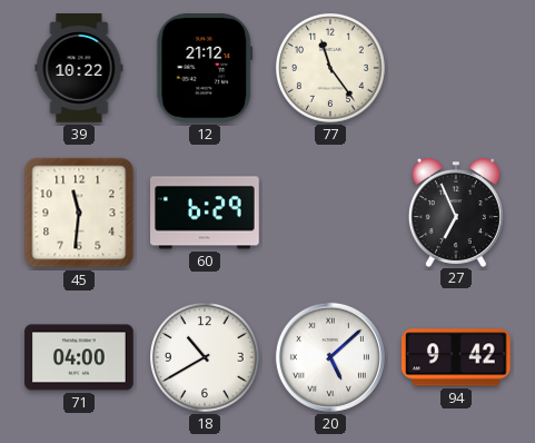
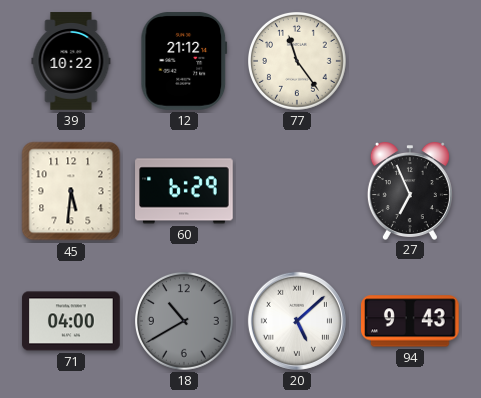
45: 11:31 -> 5:31
18 dial: white -> grey
94: 9:42 -> 9:43
